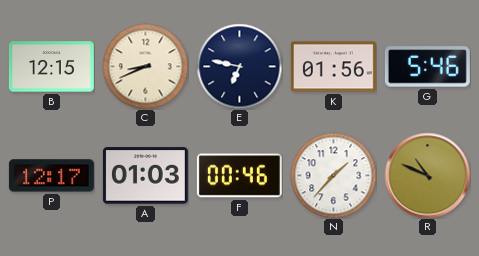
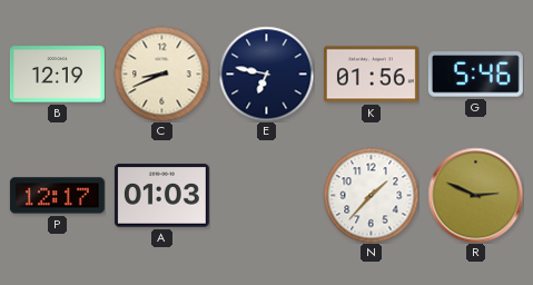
B: 12:15 -> 12:19
F: 00:46 -> none
R: 10:49 -> 2:49
